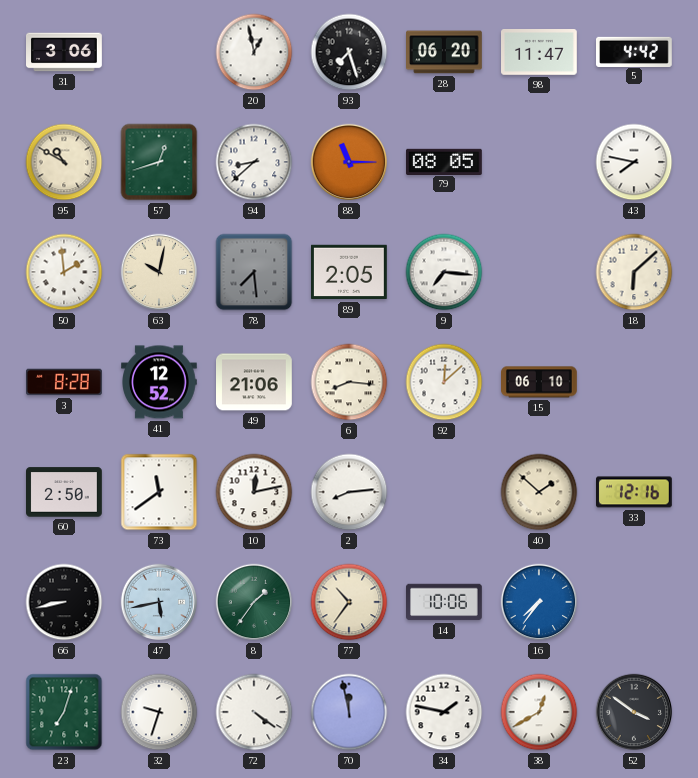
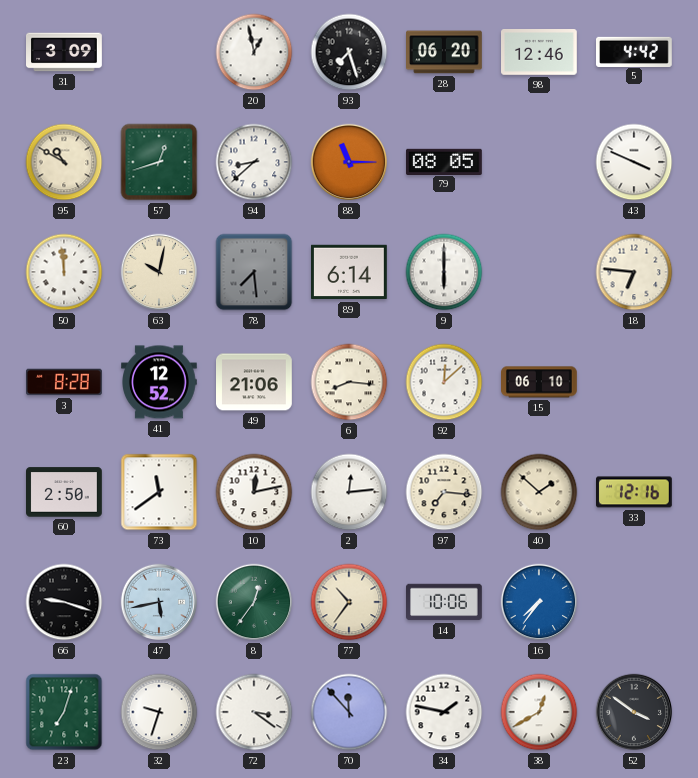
31: 3:06 -> 3:09
98: 11:47 -> 12:46
43: 7:47 -> 3:49
50: 1:59 -> 11:59
89: 2:05 -> 6:14
9: 7:16 -> 6:00
18: 6:08 -> 6:46
2: 8:14 -> 12:14
97: none -> 7:16
66: 8:43 -> 9:18
8: 1:36 -> 12:36
72: 4:21 -> 3:21
70: 11:58 -> 11:53
